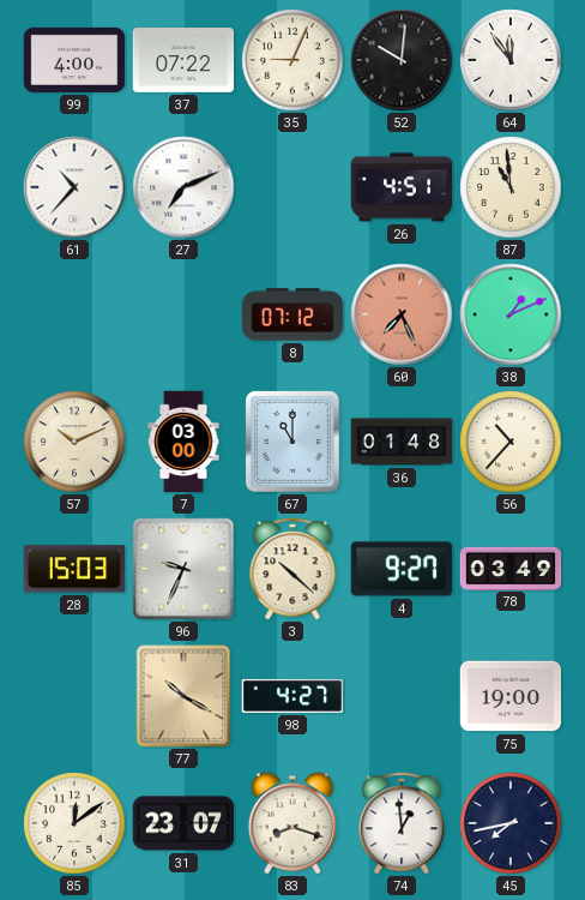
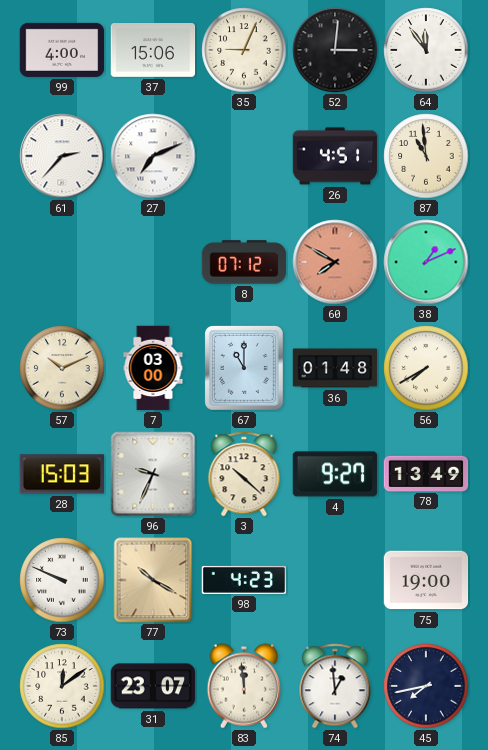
37: 07:22 -> 15:06
52: 10:01 -> 3:01
61: 10:37 -> 2:37
60: 7:26 -> 7:50
56: 10:37 -> 7:40
78: 03:49 -> 13:49
73: none -> 9:49
98: 4:27 -> 4:23
83: 8:18 -> 11:59
